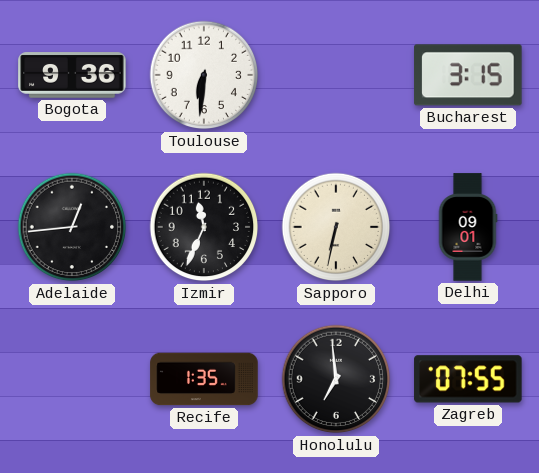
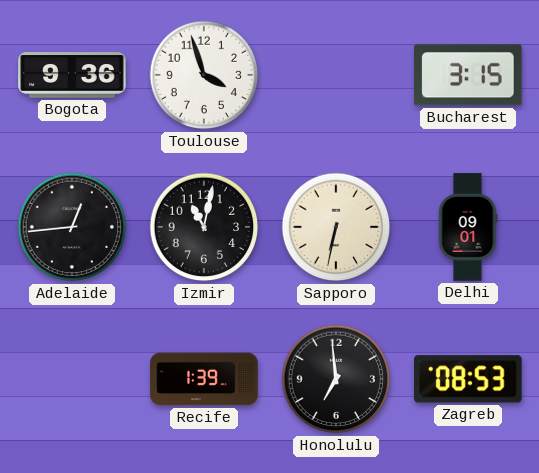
Toulouse: 6:31 -> 3:57
Izmir: 11:34 -> 11:02
Recife: 1:35 -> 1:39
Zagreb: 07:55 -> 08:53
